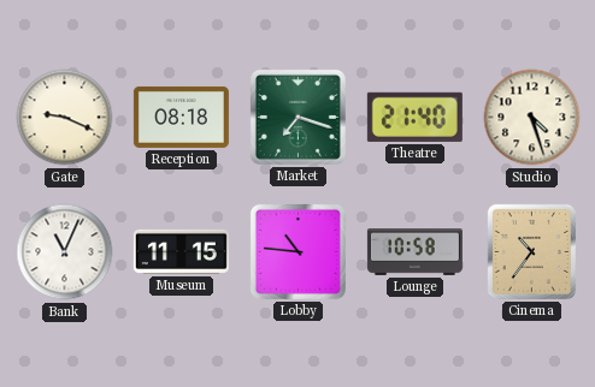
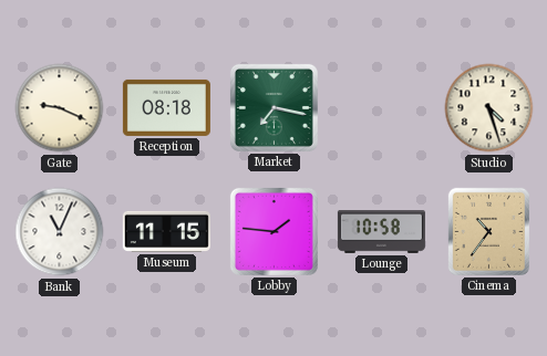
Market: 7:18 -> 7:17
Theatre: 21:40 -> none
Lobby: 10:46 -> 1:46
